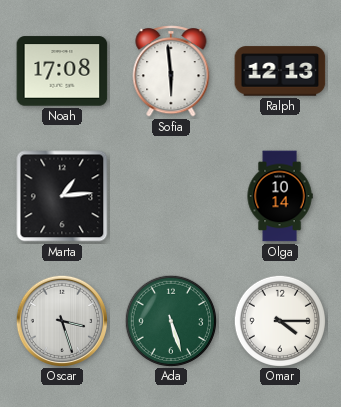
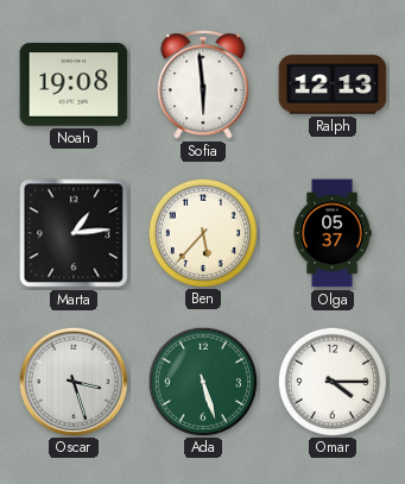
Noah: 17:08 -> 19:08
Ben: none -> 5:37
Olga: 10:14 -> 05:37
